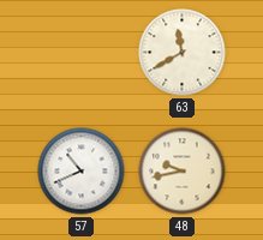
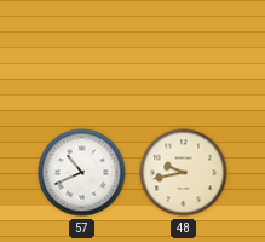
63: 11:40 -> none
